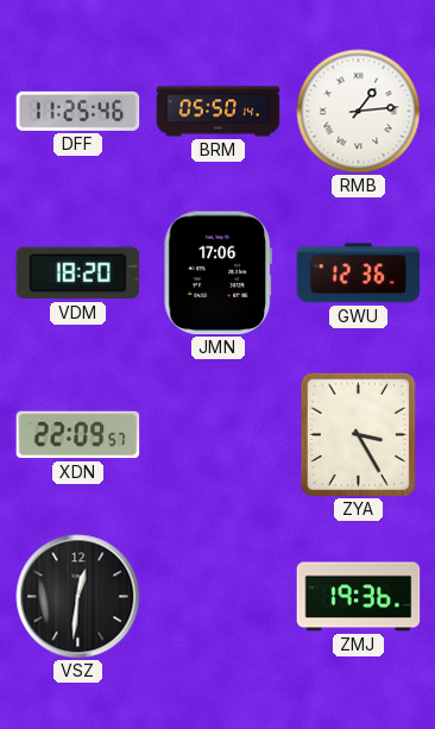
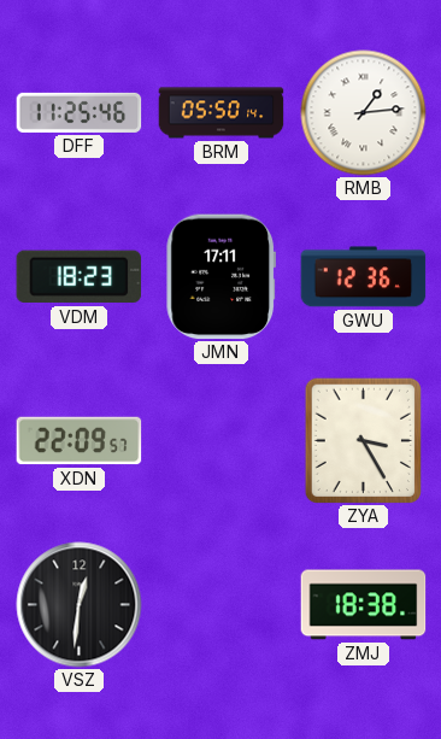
VDM: 18:20 -> 18:23
JMN: 17:06 -> 17:11
ZMJ: 19:36 -> 18:38
